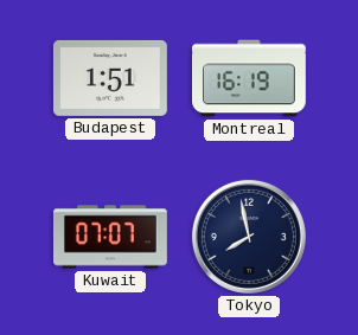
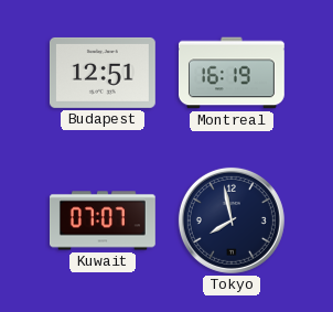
Budapest: 1:51 -> 12:51
